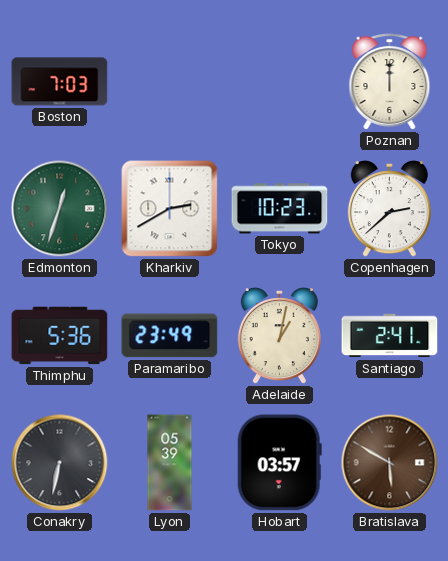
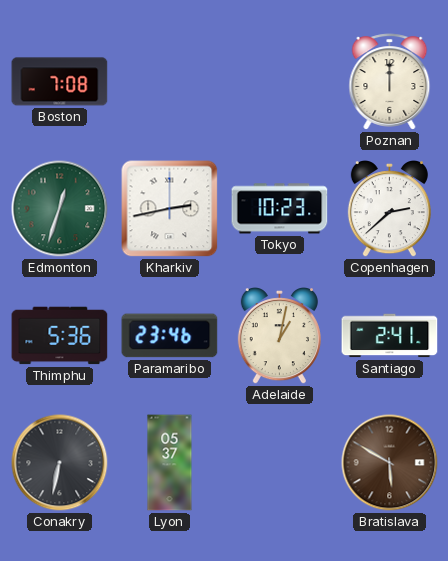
Boston: 7:03 -> 7:08
Kharkiv: 2:40 -> 2:43
Paramaribo: 23:49 -> 23:46
Lyon: 05:39 -> 05:37
Hobart: 03:57 -> none
